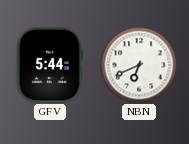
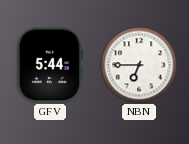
NBN: 6:41 -> 6:45
